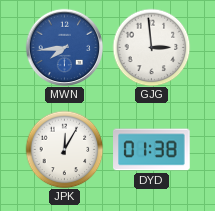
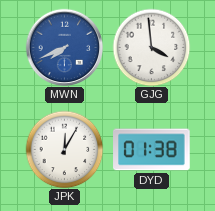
MWN: 7:44 -> 7:41
GJG: 2:59 -> 3:59
